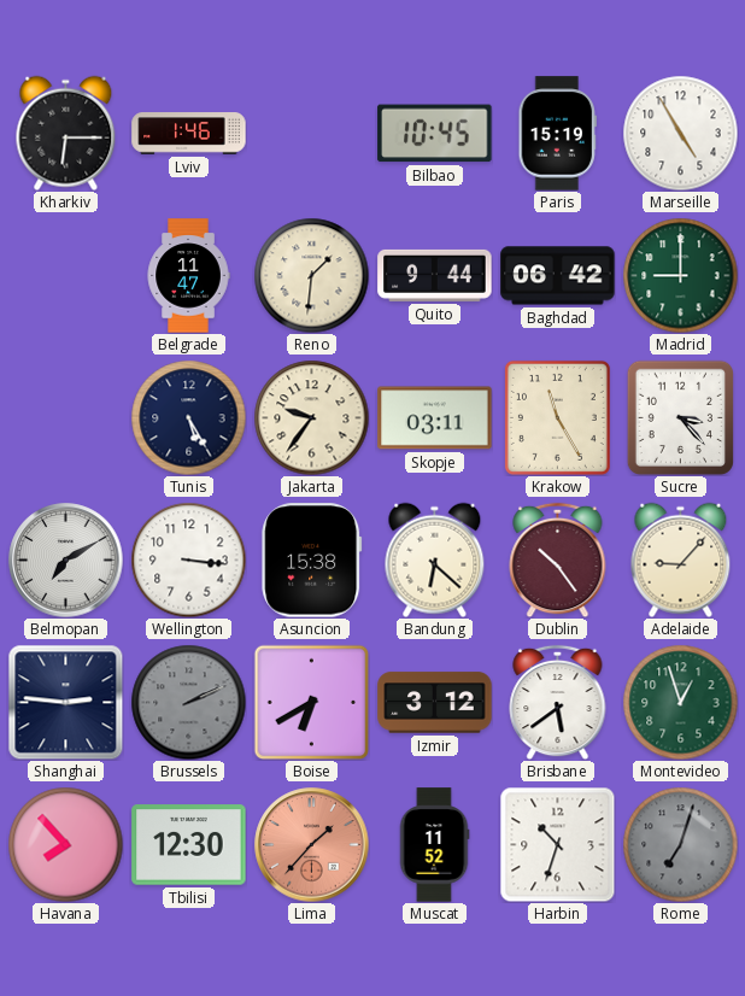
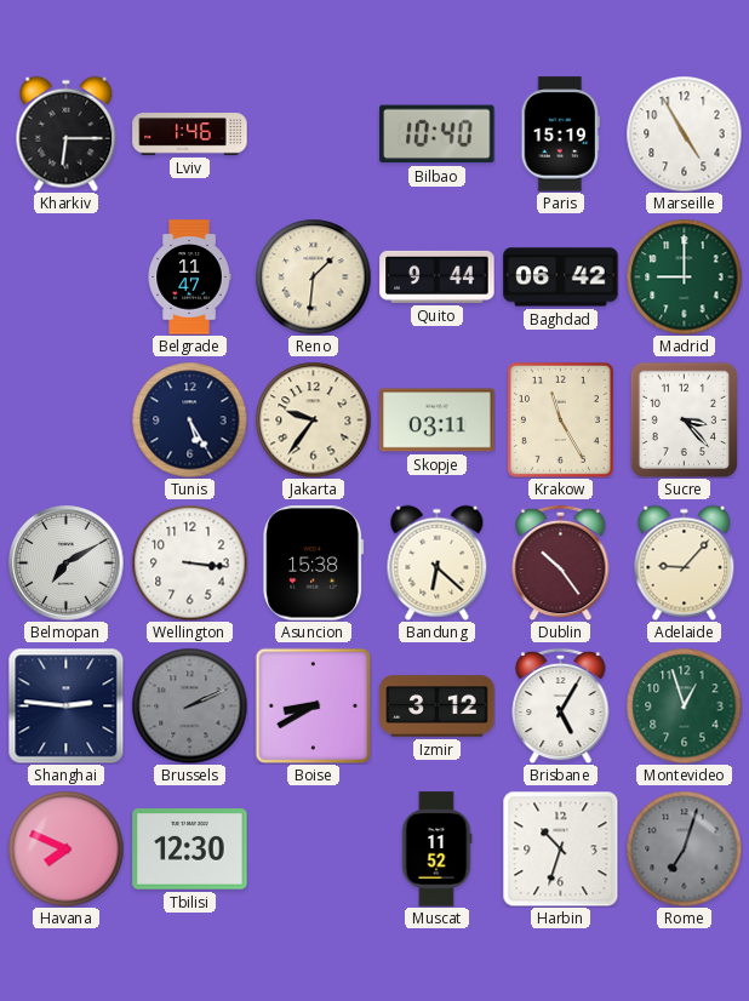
Bilbao: 10:45 -> 10:40
Boise: 6:40 -> 8:40
Brisbane: 5:39 -> 5:05
Havana: 7:53 -> 7:49
Lima: 1:37 -> none
